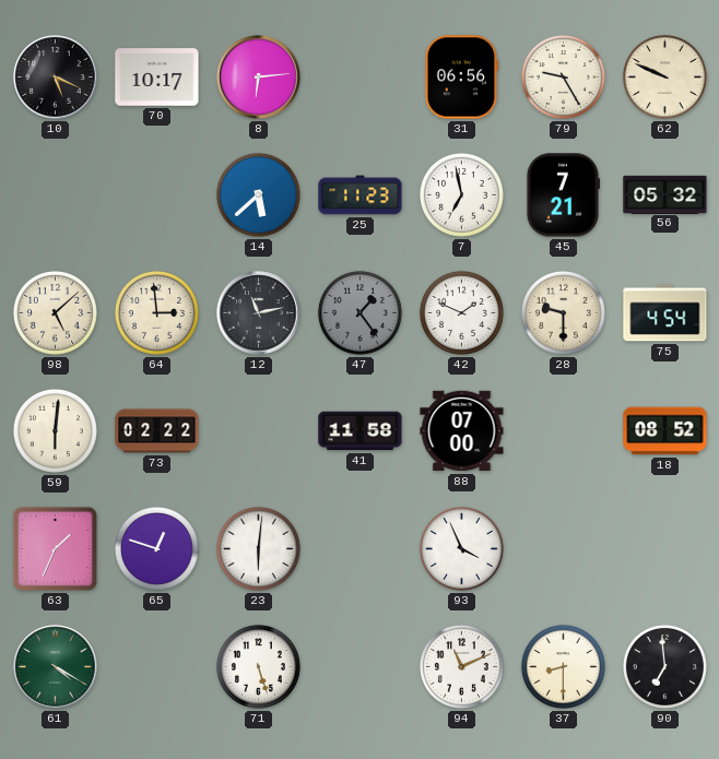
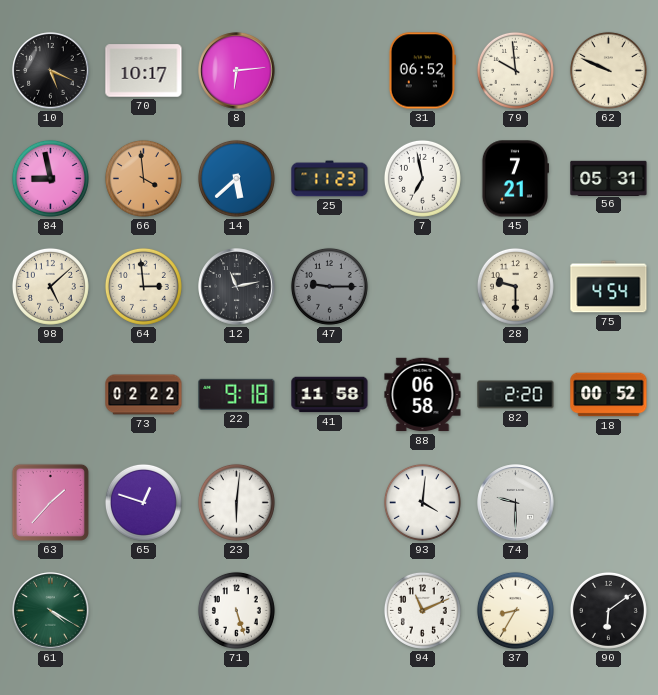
31: 06:56 -> 06:52
79: 9:25 -> 9:59
84: none -> 8:58
66: none -> 3:59
56: 05:32 -> 05:31
47: 1:24 -> 9:15
42: 1:49 -> none
59: 6:01 -> none
22: none -> 9:18
88: 07:00 -> 06:58
82: none -> 2:20
18: 08:52 -> 00:52
63: 1:34 -> 1:37
93: 3:56 -> 4:01
74: none -> 9:30
37: 8:30 -> 8:35
90: 6:59 -> 6:09
